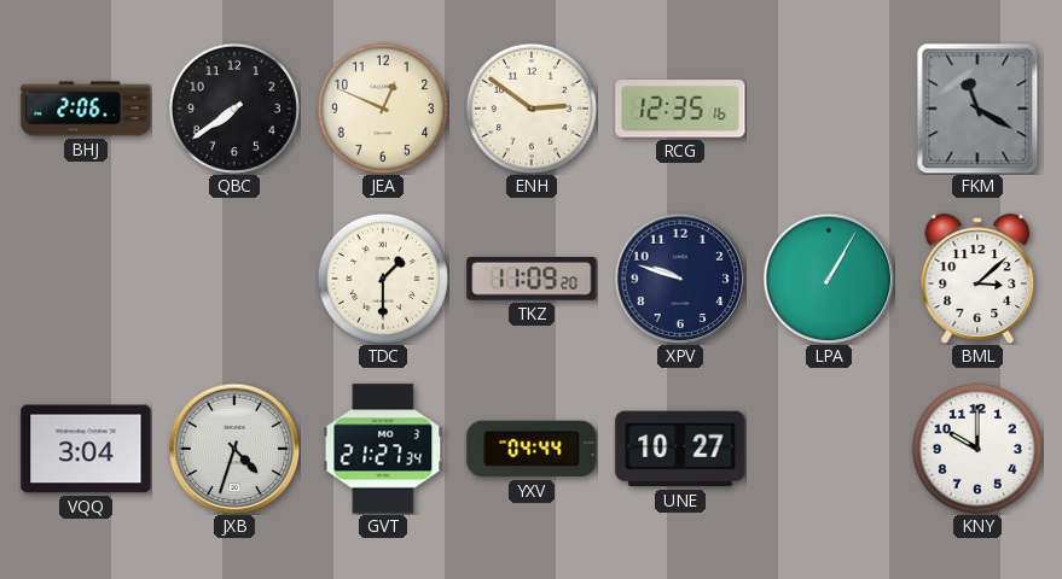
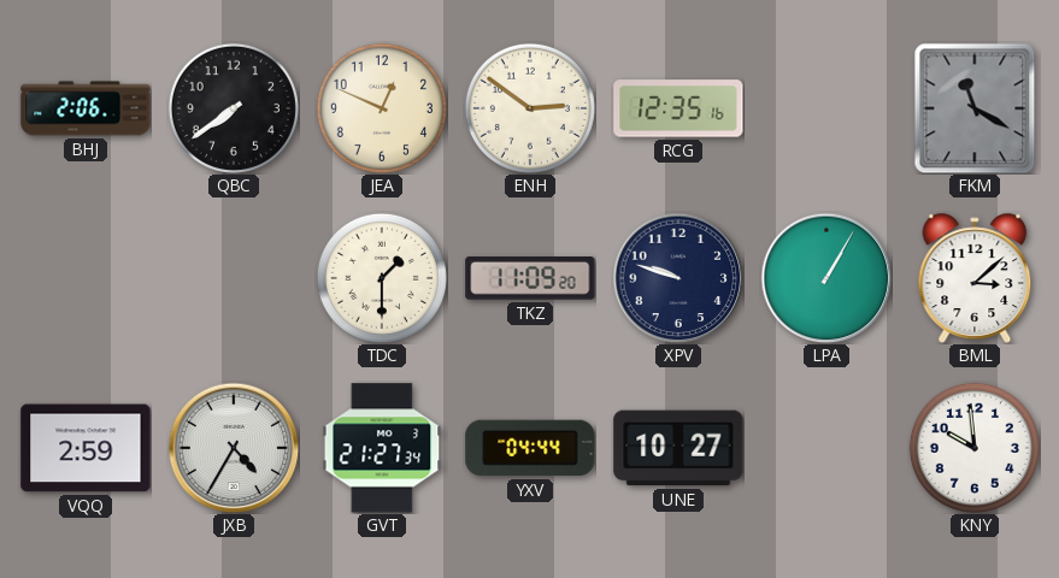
VQQ: 3:04 -> 2:59
JXB: 4:33 -> 4:35
KNY: 10:00 -> 9:59
